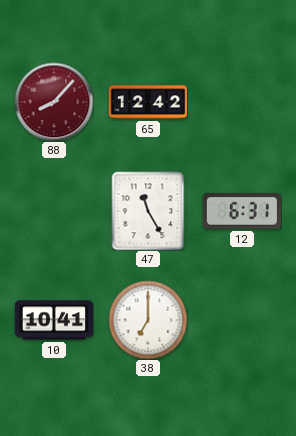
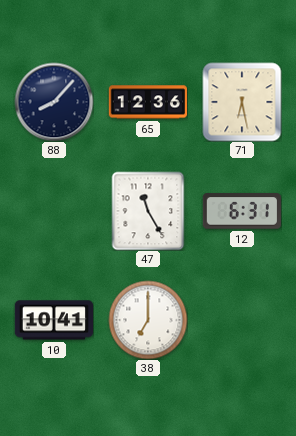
88 dial: burgundy -> navy
65: 12:42 -> 12:36
71: none -> 6:28
